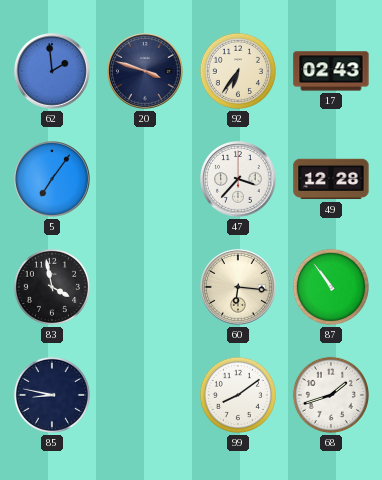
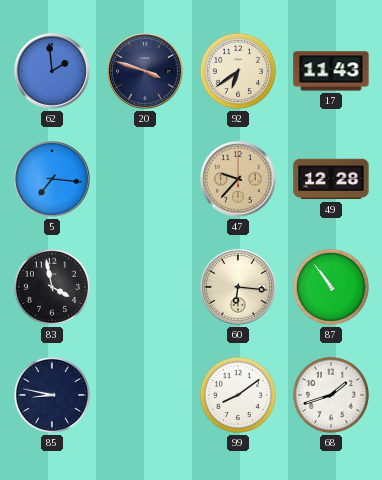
92: 6:36 -> 6:39
17: 02:43 -> 11:43
5: 7:06 -> 7:16
47: 3:37 -> 9:37
47 dial: white -> champagne
